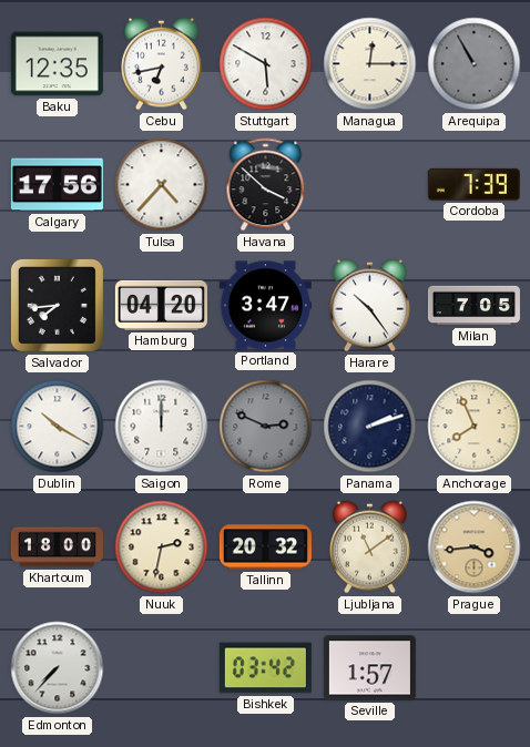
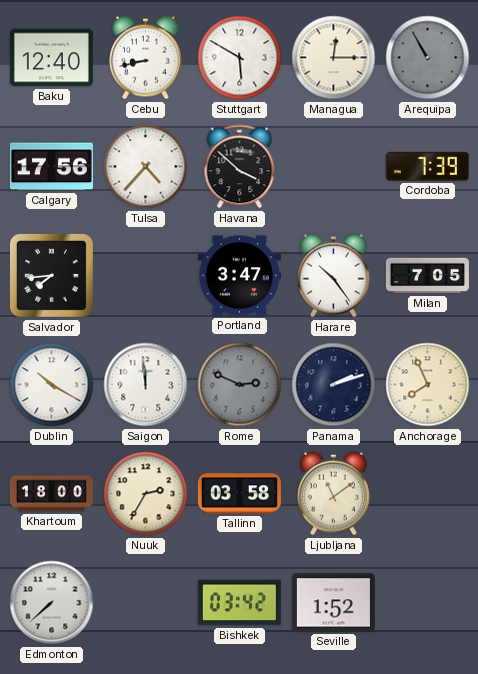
Baku: 12:35 -> 12:40
Cebu: 6:43 -> 8:43
Hamburg: 04:20 -> none
Saigon: 12:00 -> 11:59
Nuuk: 2:32 -> 2:35
Tallinn: 20:32 -> 03:58
Prague: 3:44 -> none
Edmonton: 7:37 -> 7:38
Seville: 1:57 -> 1:52
